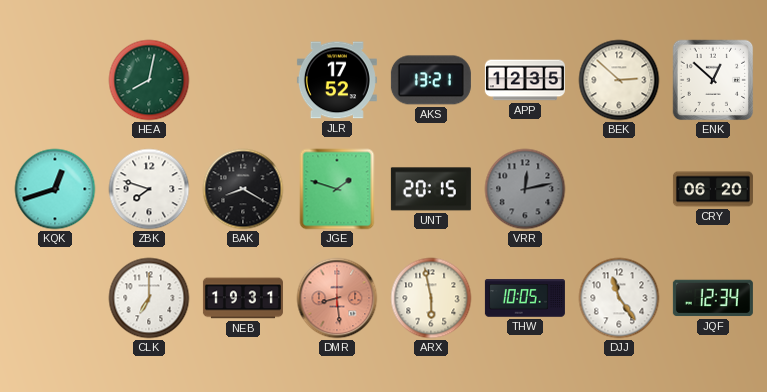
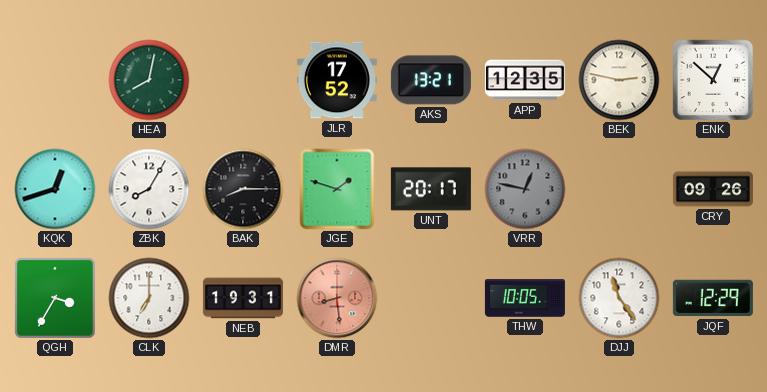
BEK: 2:52 -> 2:47
ZBK: 7:48 -> 8:05
BAK: 8:20 -> 8:15
UNT: 20:15 -> 20:17
VRR: 12:13 -> 12:47
CRY: 06:20 -> 09:26
QGH: none -> 3:35
ARX: 5:58 -> none
JQF: 12:34 -> 12:29
